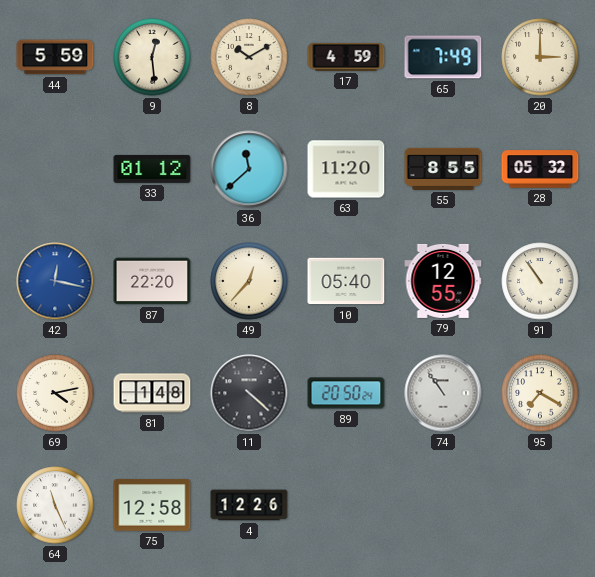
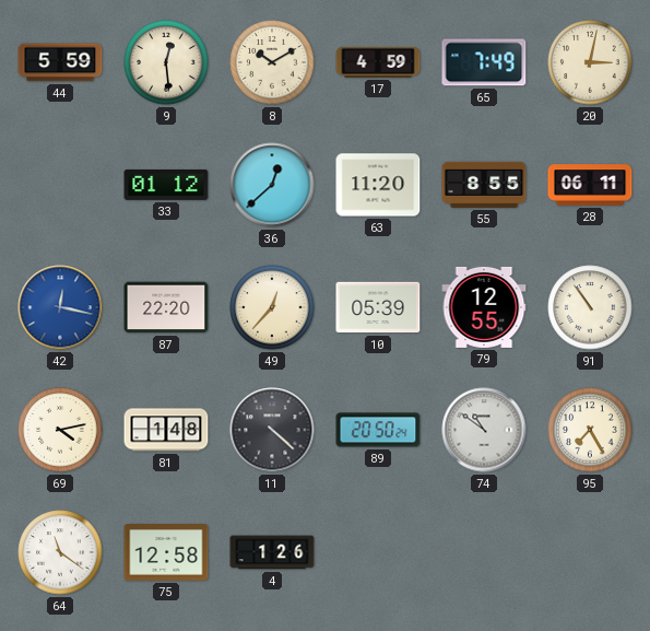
20: 3:00 -> 3:02
36: 11:38 -> 12:38
28: 05:32 -> 06:11
10: 05:40 -> 05:39
74: 10:54 -> 10:51
95: 7:20 -> 7:25
64: 11:26 -> 11:21
4: 12:26 -> 1:26
